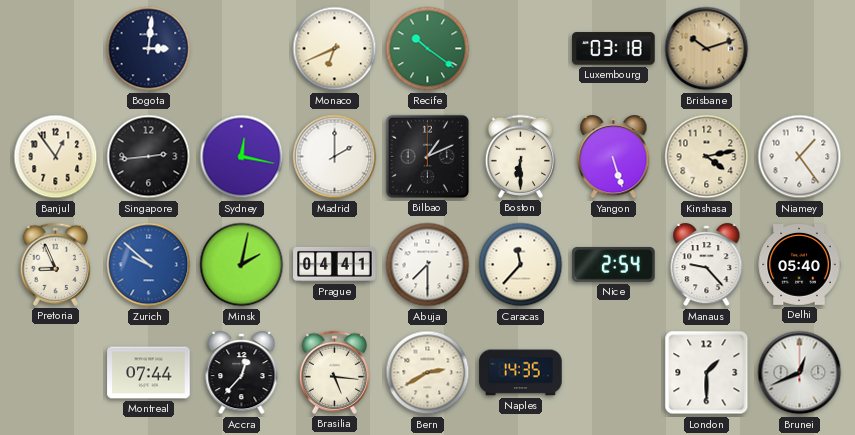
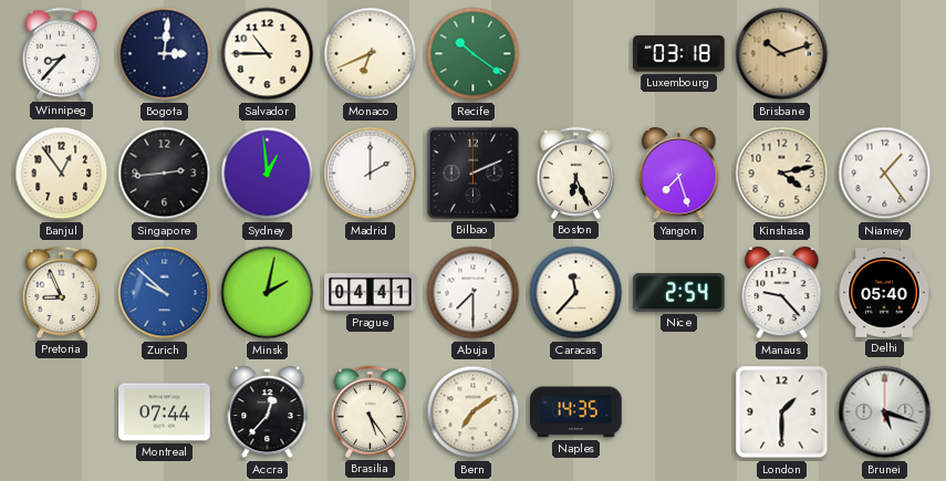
Winnipeg: none -> 8:37
Salvador: none -> 10:45
Sydney: 12:17 -> 12:59
Bilbao: 1:11 -> 2:11
Boston: 6:30 -> 6:26
Yangon: 5:27 -> 7:27
Brasilia: 5:16 -> 5:24
Bern: 2:40 -> 7:09
Brunei: 12:41 -> 5:18
